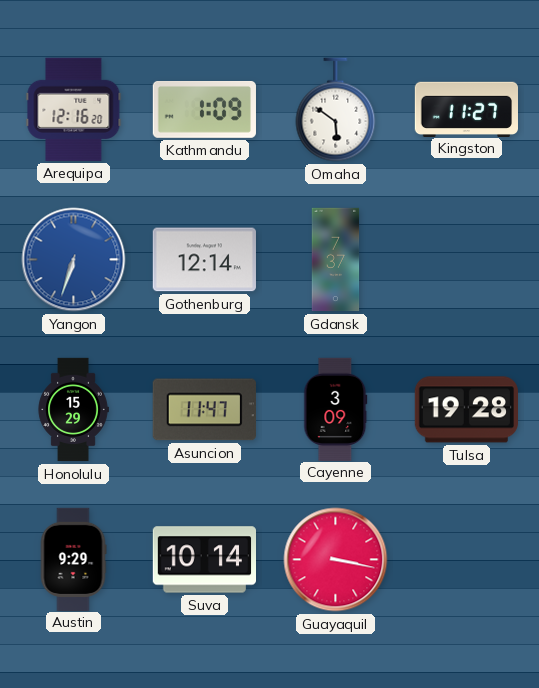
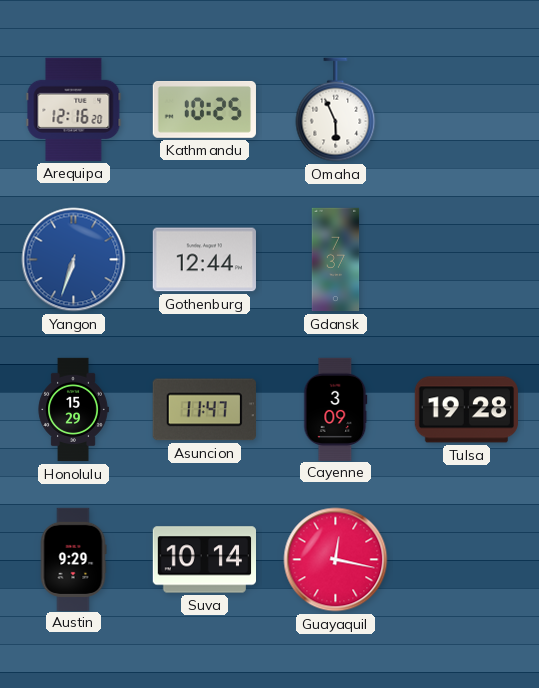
Kathmandu: 1:09 -> 10:25
Omaha: 5:51 -> 5:56
Kingston: 11:27 -> none
Gothenburg: 12:14 -> 12:44
Guayaquil: 3:17 -> 12:17
